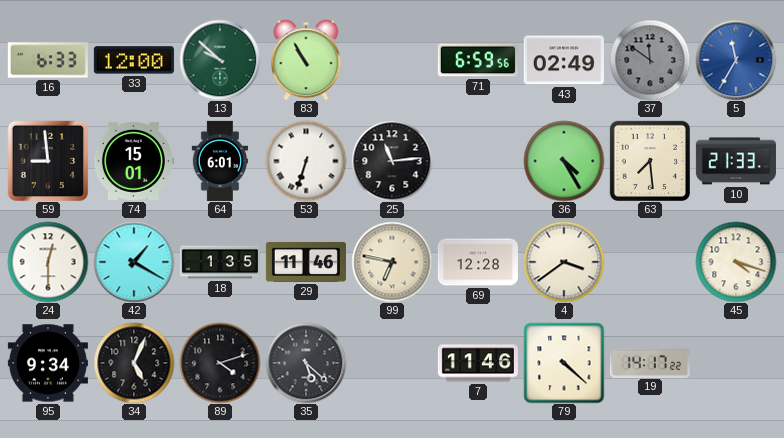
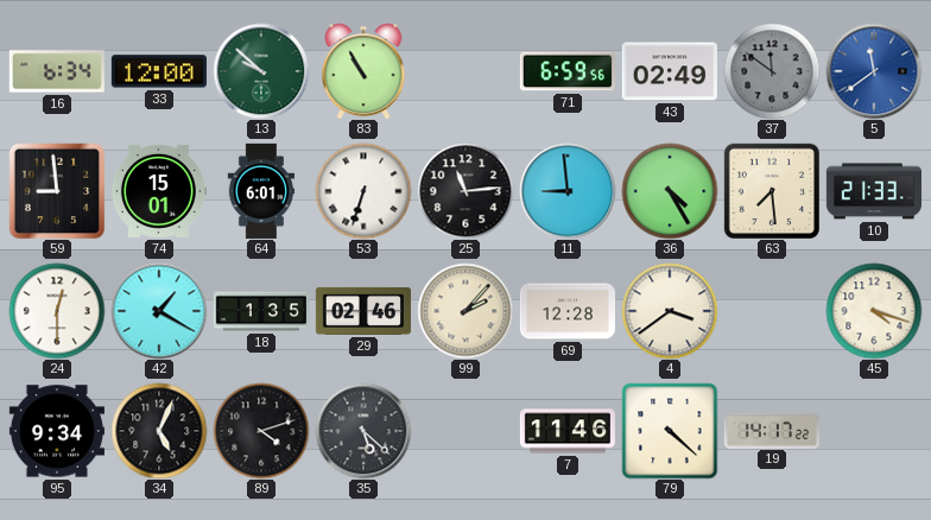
16: 6:33 -> 6:34
5: 11:35 -> 11:39
11: none -> 8:59
29: 11:46 -> 02:46
99: 6:47 -> 2:07
